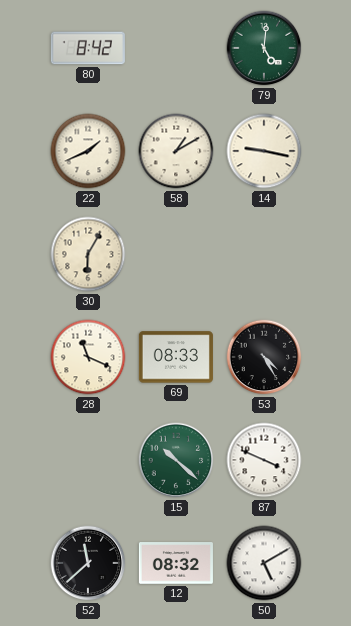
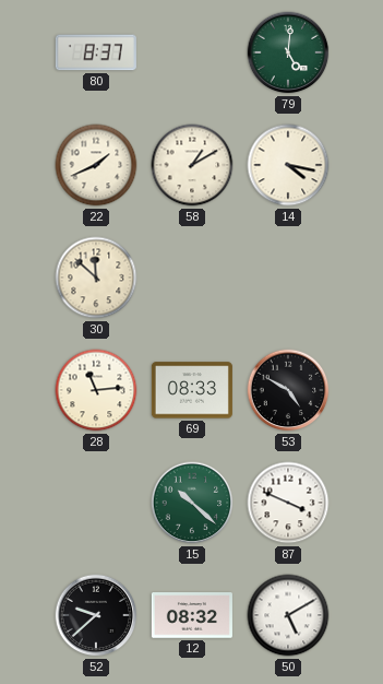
80: 8:42 -> 8:37
14: 9:17 -> 4:17
30: 6:05 -> 11:52
28: 11:19 -> 11:14
53: 4:25 -> 4:50
52: 11:38 -> 9:38
